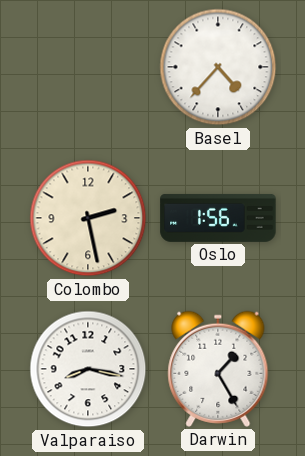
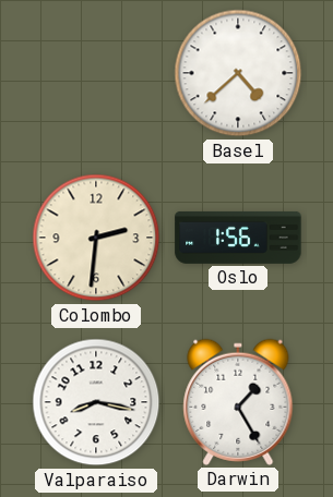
Basel: 4:37 -> 4:38
Colombo: 2:28 -> 2:31
